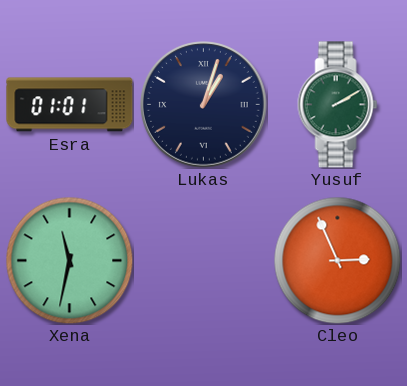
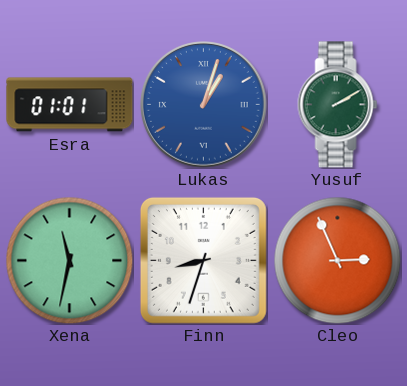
Lukas dial: navy -> blue
Finn: none -> 8:33
